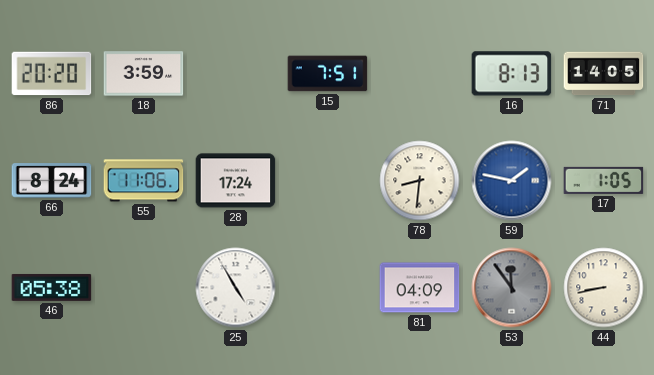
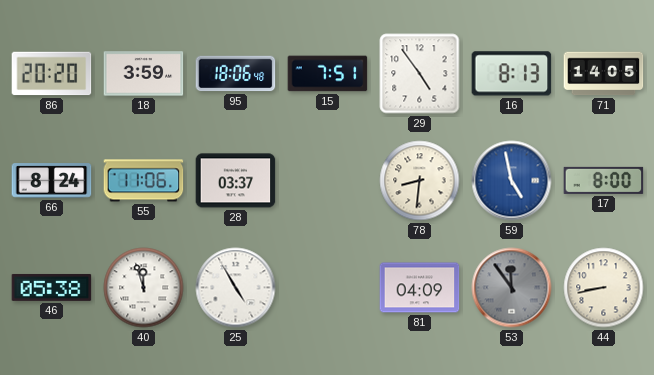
95: none -> 18:06
29: none -> 4:54
28: 17:24 -> 03:37
59: 1:47 -> 4:58
17: 1:05 -> 8:00
40: none -> 11:57
